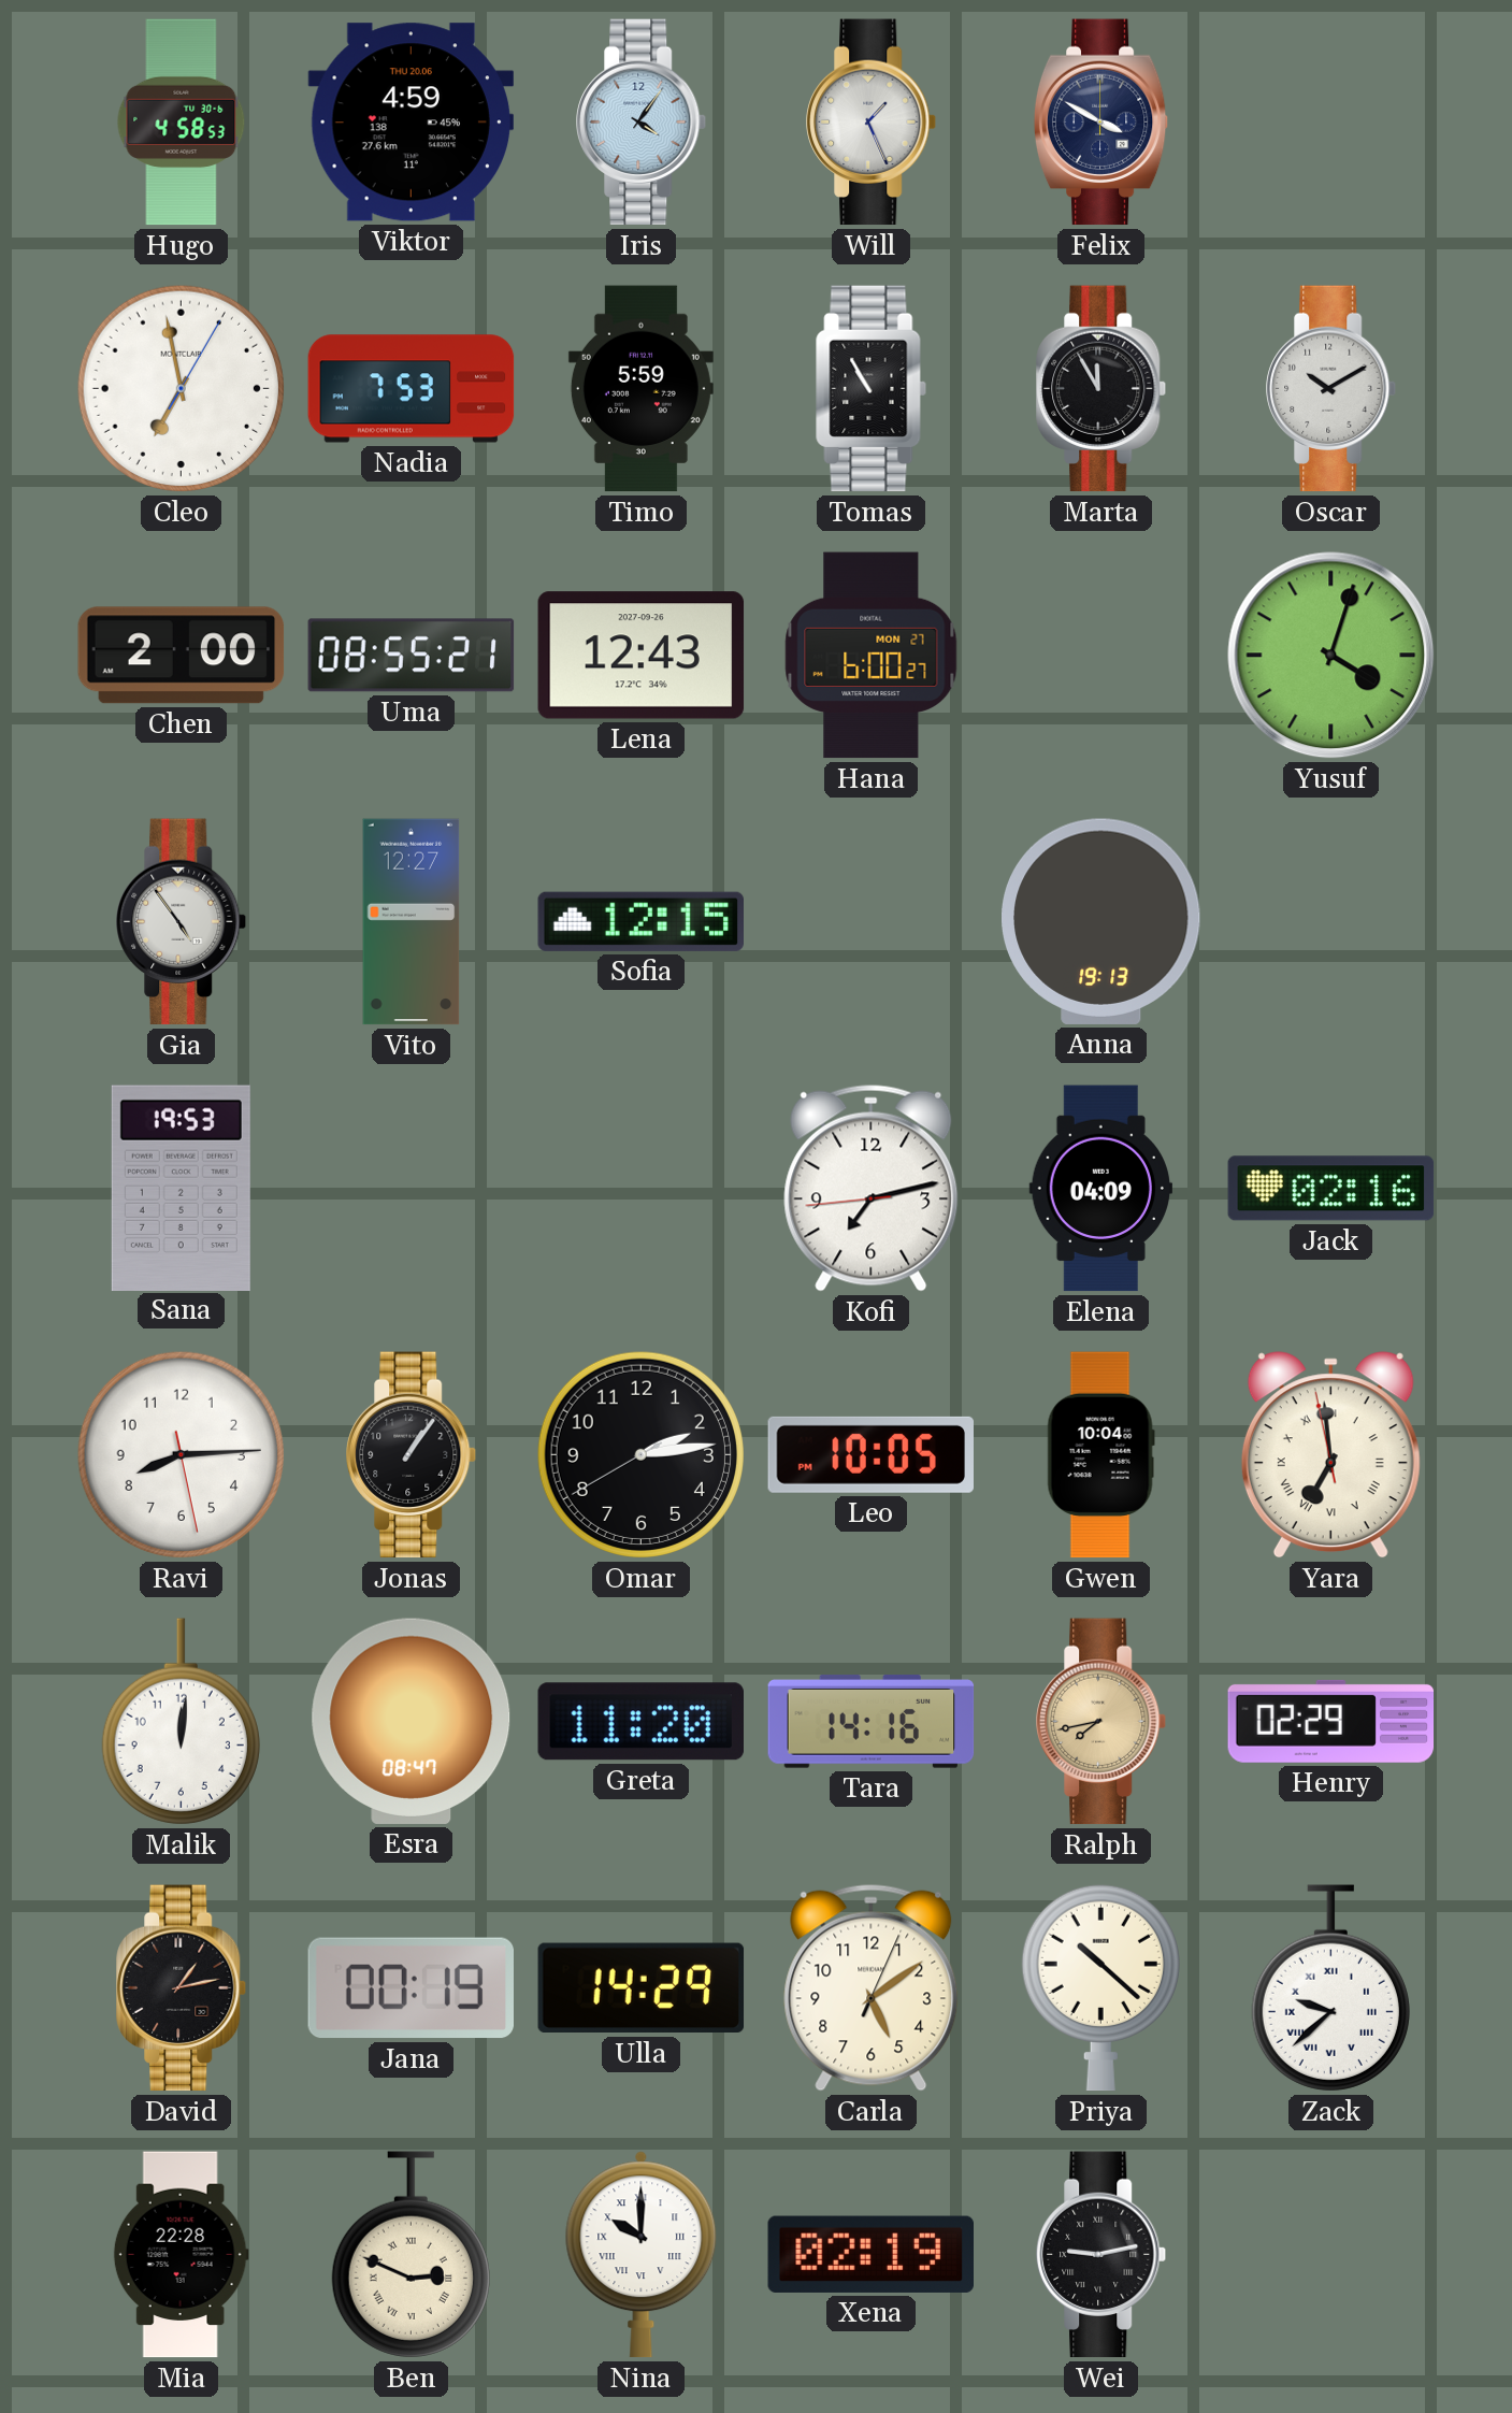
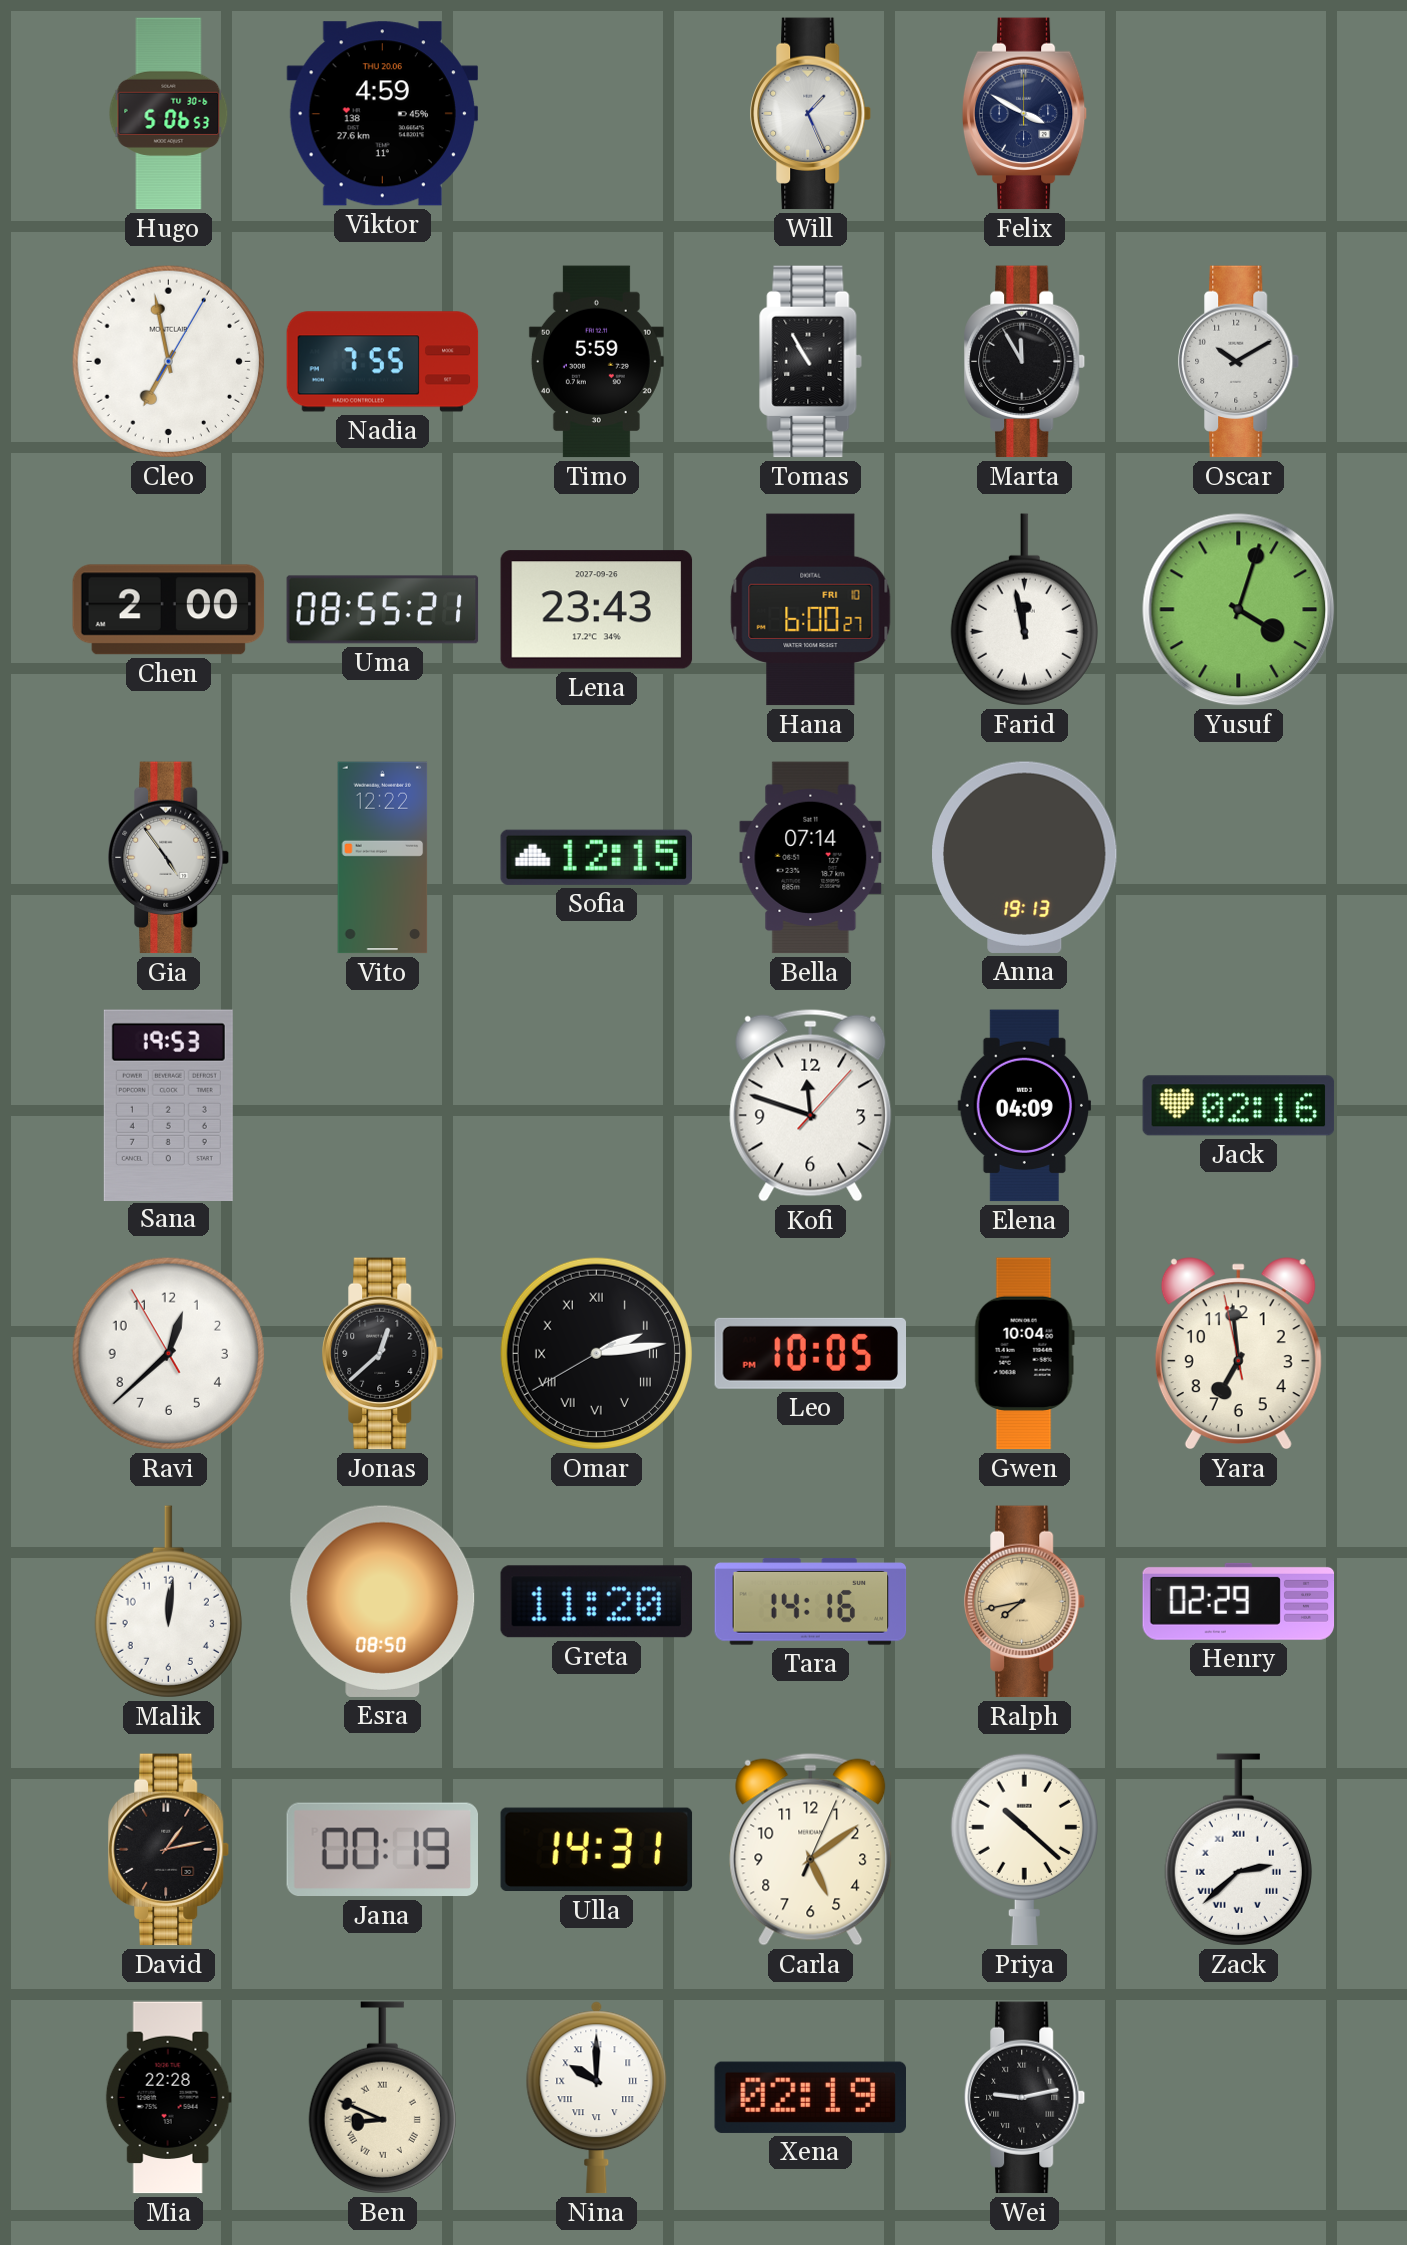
Hugo: 4:58 -> 5:06
Iris: 4:06 -> none
Nadia: 7:53 -> 7:55
Lena: 12:43 -> 23:43
Hana date: MON 27 -> FRI 10
Farid: none -> 11:58
Vito: 12:27 -> 12:22
Bella: none -> 07:14
Kofi: 7:12 -> 11:48
Ravi: 8:14 -> 12:37
Jonas: 1:06 -> 12:38
Omar numerals: Arabic -> Roman
Yara numerals: Roman -> Arabic
Esra: 08:47 -> 08:50
Ulla: 14:29 -> 14:31
Zack: 9:38 -> 2:38
Ben: 2:49 -> 8:49
